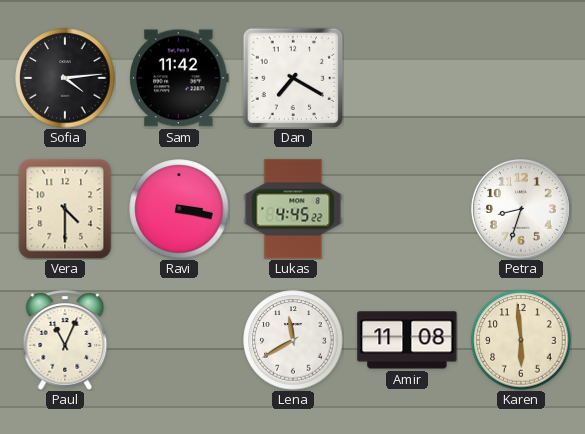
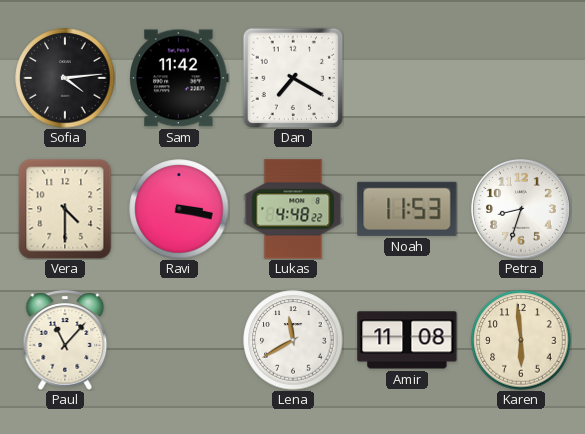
Lukas: 4:45 -> 4:48
Noah: none -> 11:53
Paul: 11:04 -> 11:07
